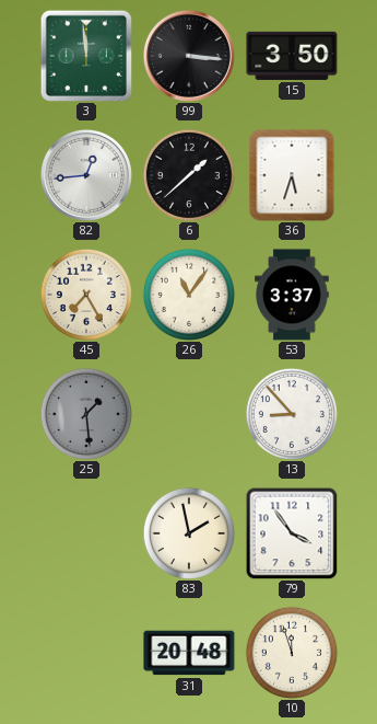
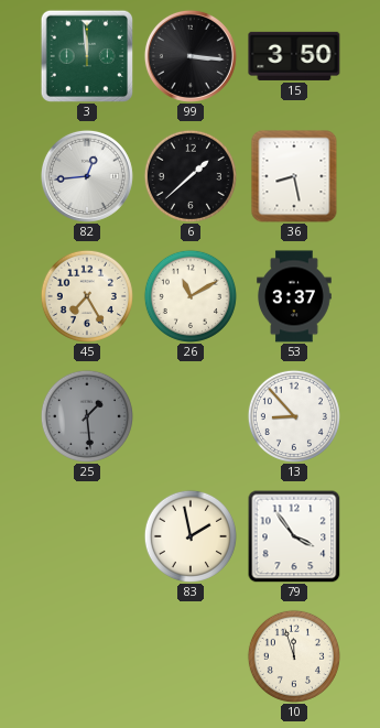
36: 5:33 -> 8:28
26: 11:06 -> 11:10
31: 20:48 -> none
